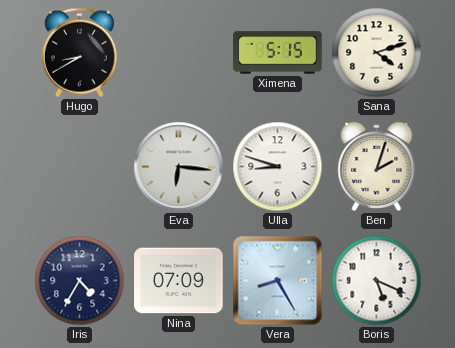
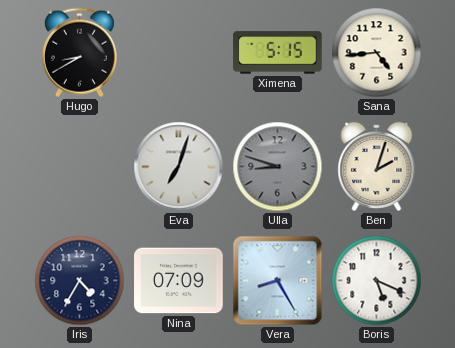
Sana: 4:12 -> 4:44
Eva: 6:16 -> 7:03
Ulla dial: white -> grey
